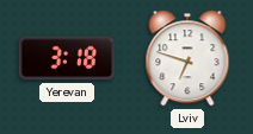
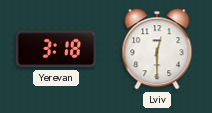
Lviv: 6:48 -> 12:30
